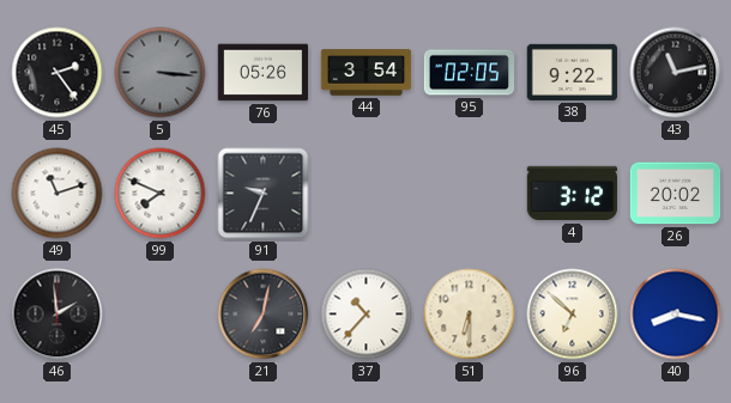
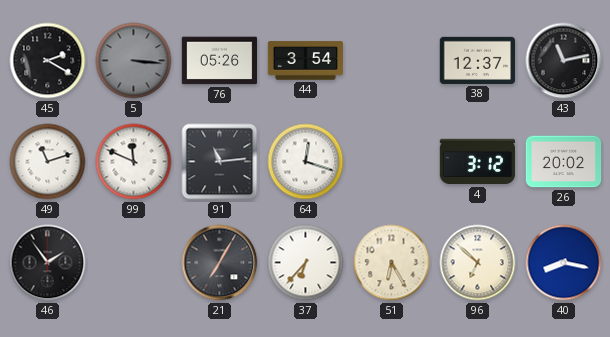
45: 2:24 -> 2:20
95: 02:05 -> none
38: 9:22 -> 12:37
99: 7:49 -> 11:49
91: 9:34 -> 11:14
64: none -> 12:18
46: 1:59 -> 1:54
21: 7:02 -> 7:05
37: 10:37 -> 6:37
51: 6:30 -> 6:25
